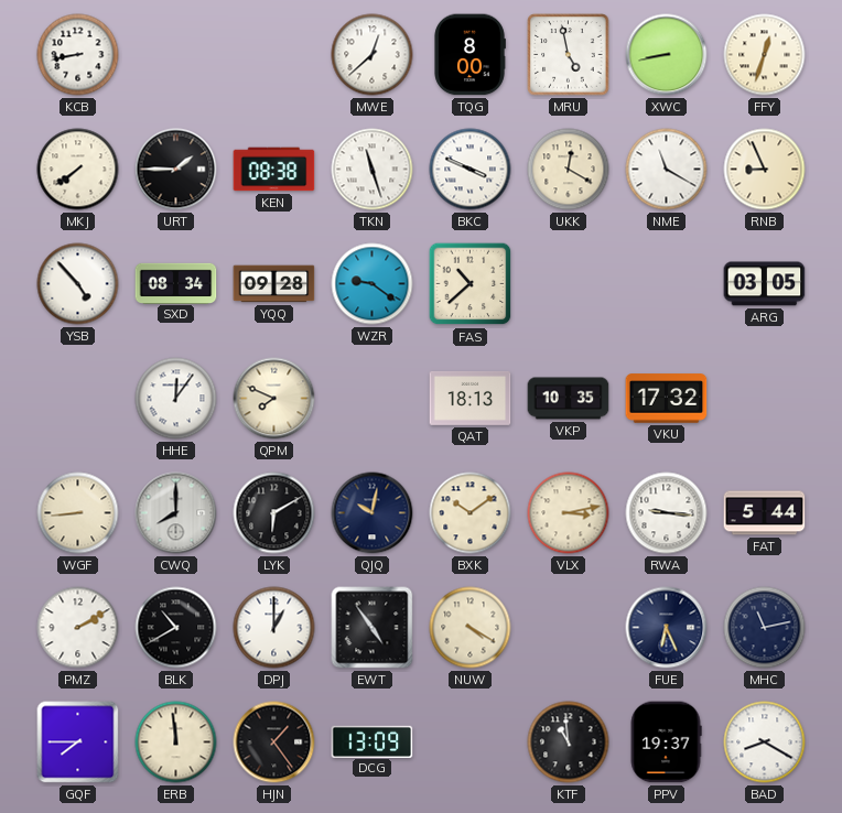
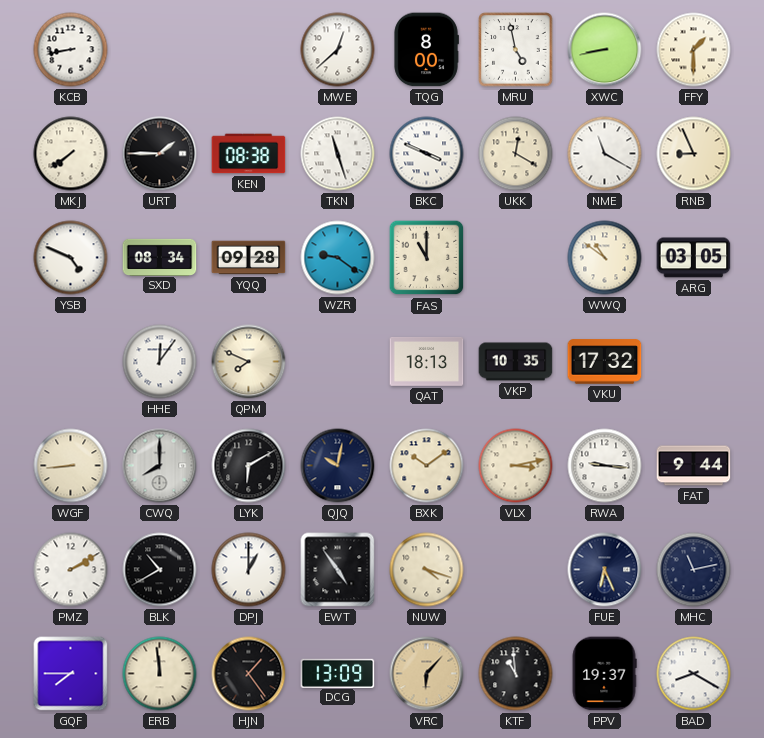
FFY: 12:33 -> 1:30
YSB: 4:53 -> 4:49
FAS: 10:38 -> 11:00
WWQ: none -> 10:51
FAT: 5:44 -> 9:44
NUW: 4:20 -> 4:18
VRC: none -> 6:07
